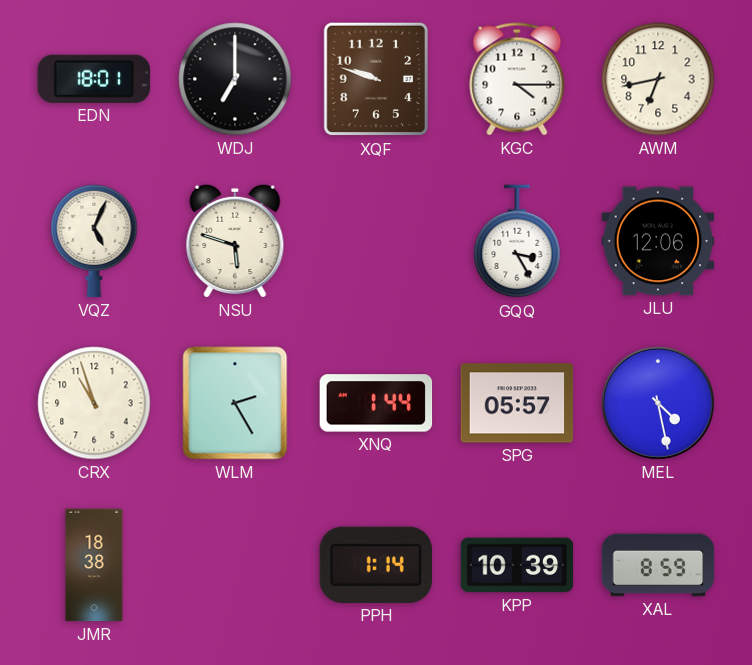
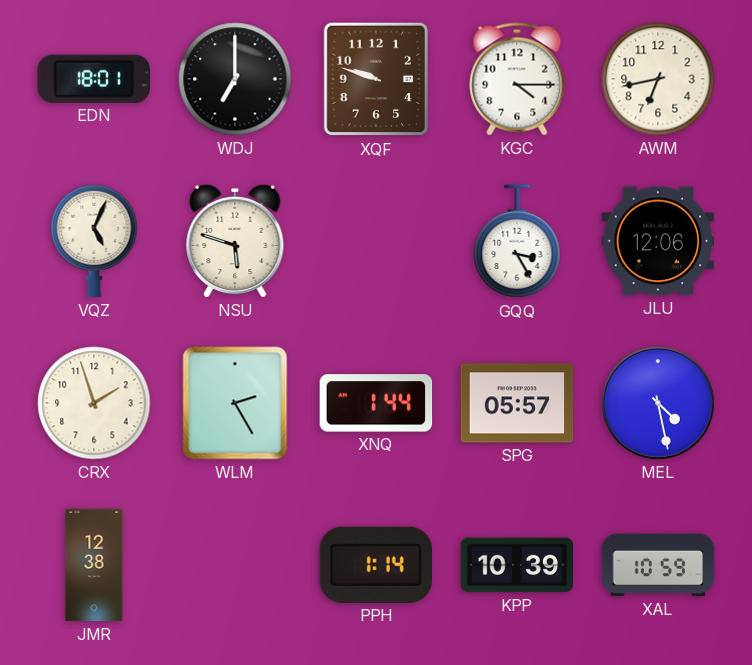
CRX: 10:57 -> 1:57
JMR: 18:38 -> 12:38
XAL: 8:59 -> 10:59
